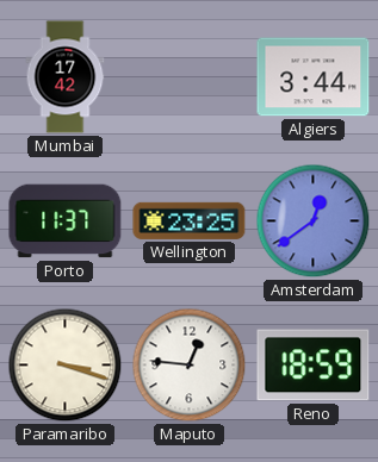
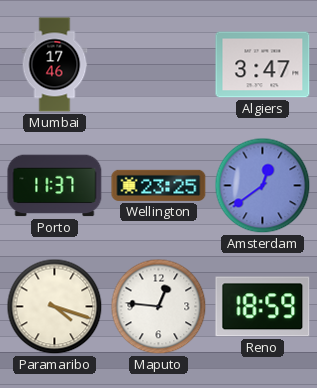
Mumbai: 17:42 -> 17:46
Algiers: 3:44 -> 3:47
Paramaribo: 3:18 -> 4:18
